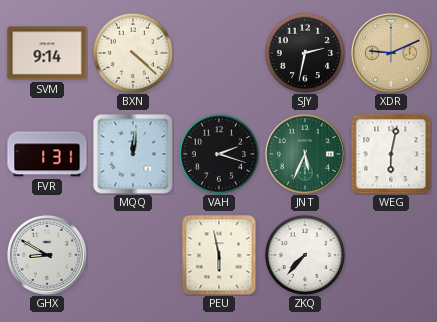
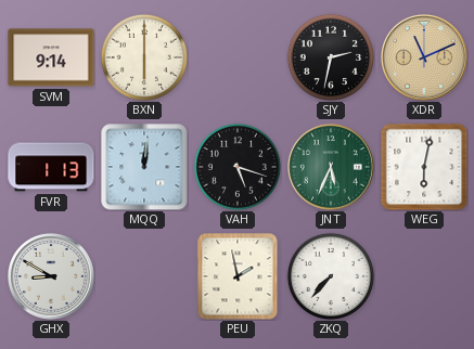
BXN: 4:22 -> 6:00
XDR: 9:11 -> 11:11
FVR: 1:31 -> 1:13
VAH: 2:18 -> 5:18
PEU: 5:58 -> 1:58
